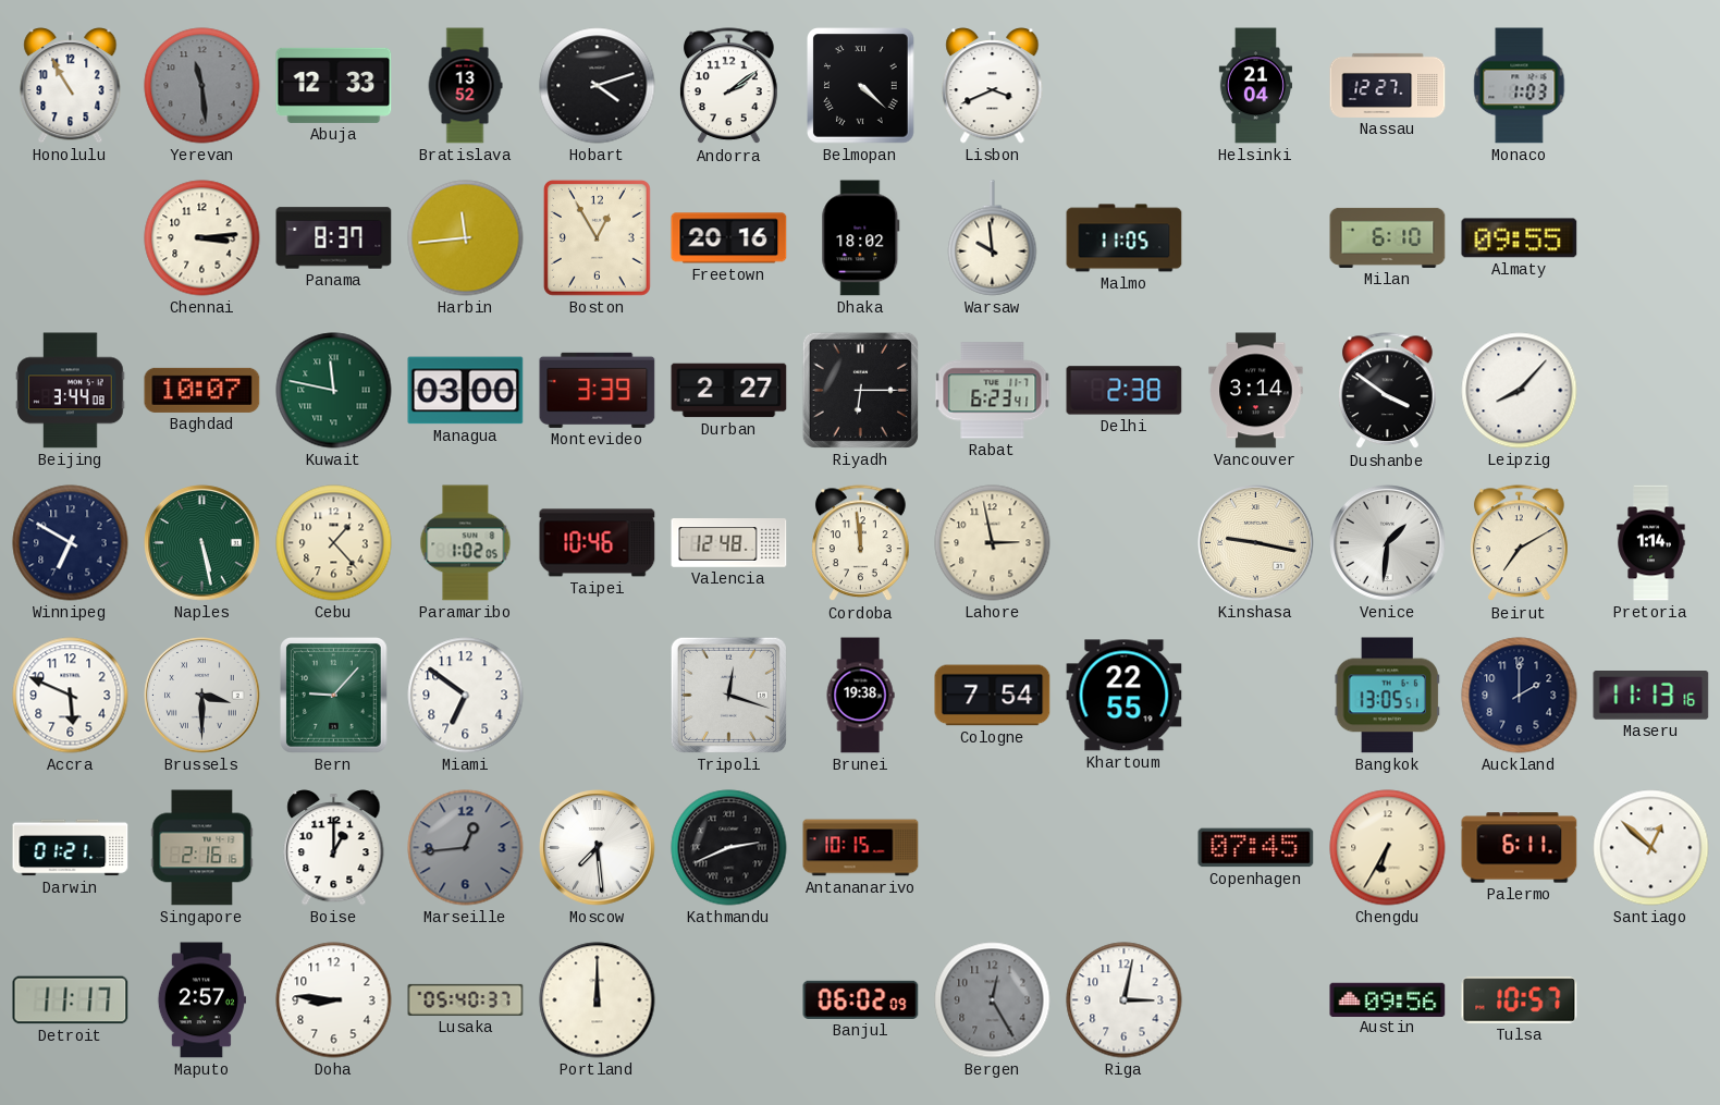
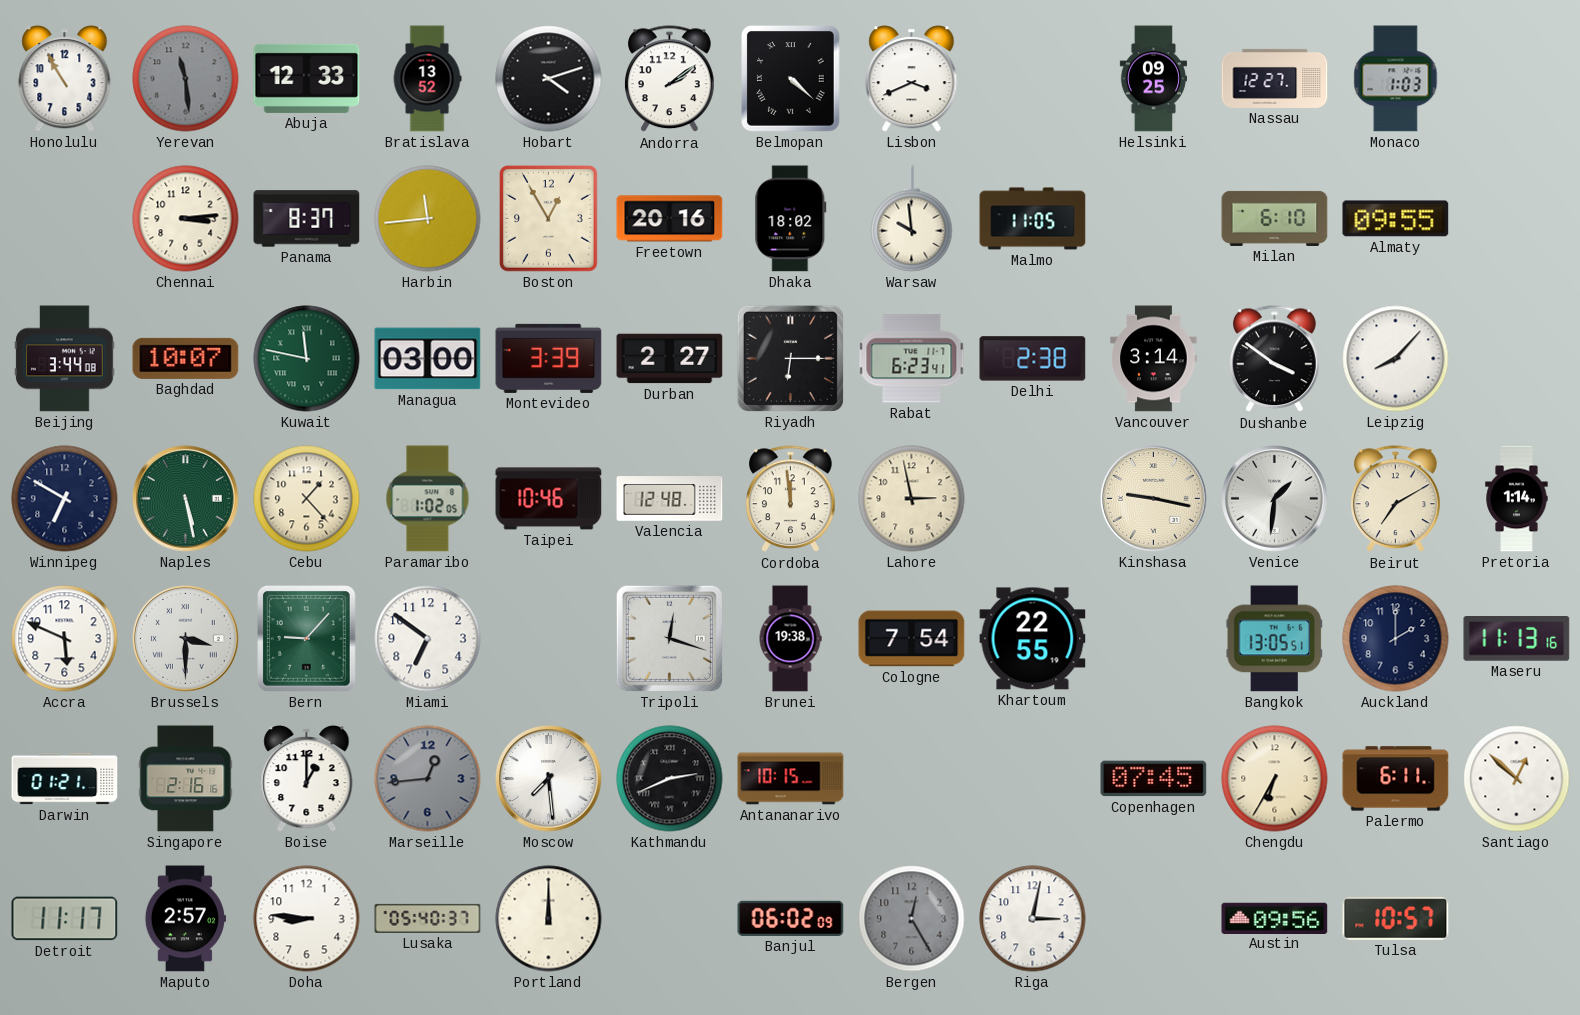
Helsinki: 21:04 -> 09:25
